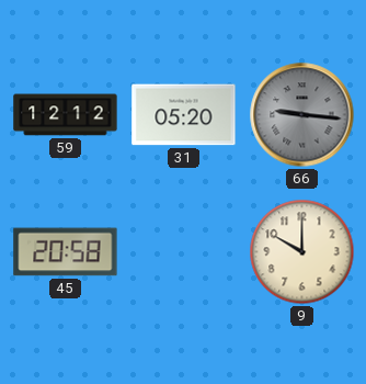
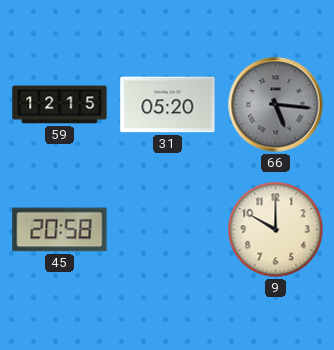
59: 12:12 -> 12:15
66: 9:16 -> 5:16
